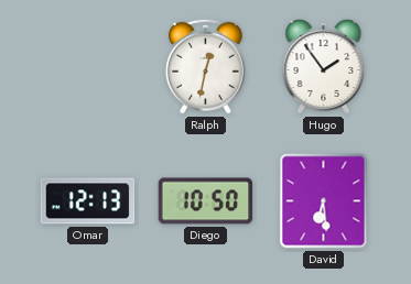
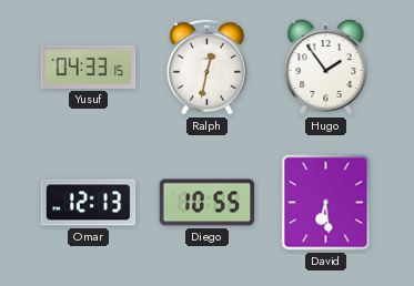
Yusuf: none -> 04:33
Diego: 10:50 -> 10:55
